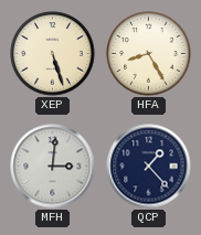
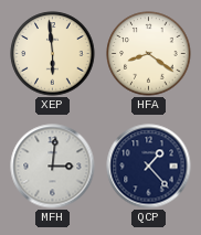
XEP: 5:27 -> 5:59
HFA: 8:25 -> 8:21
